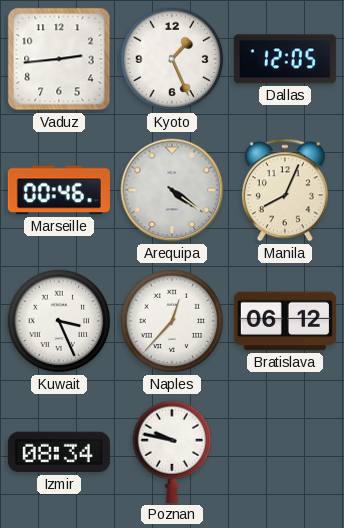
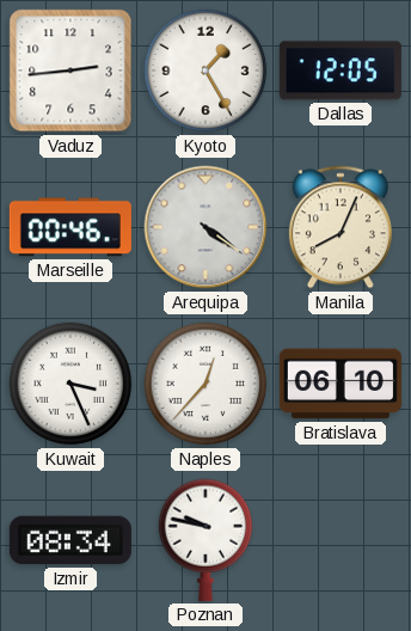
Kyoto: 1:26 -> 1:25
Bratislava: 06:12 -> 06:10
